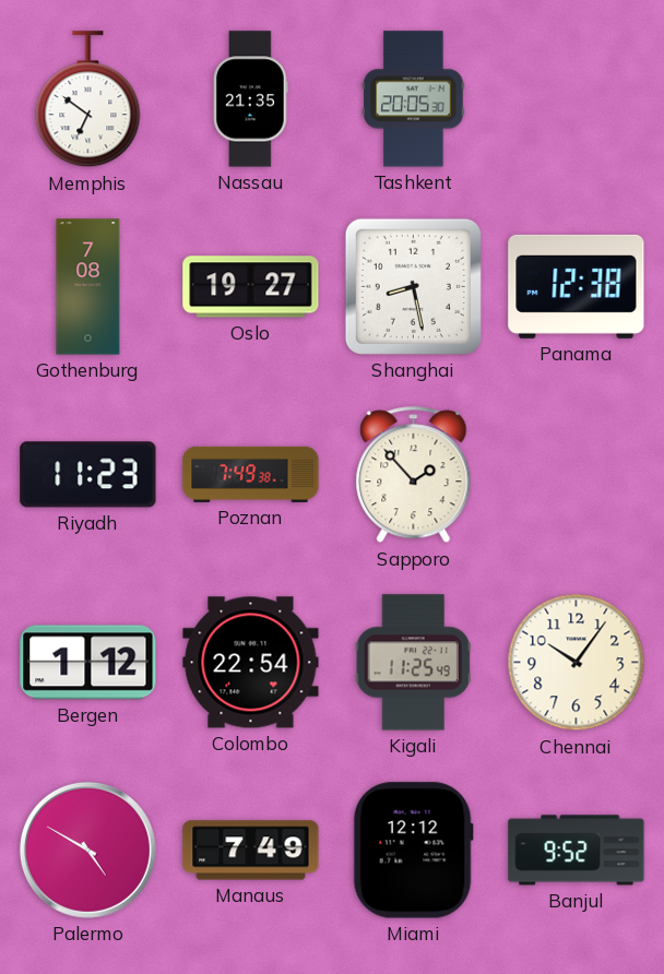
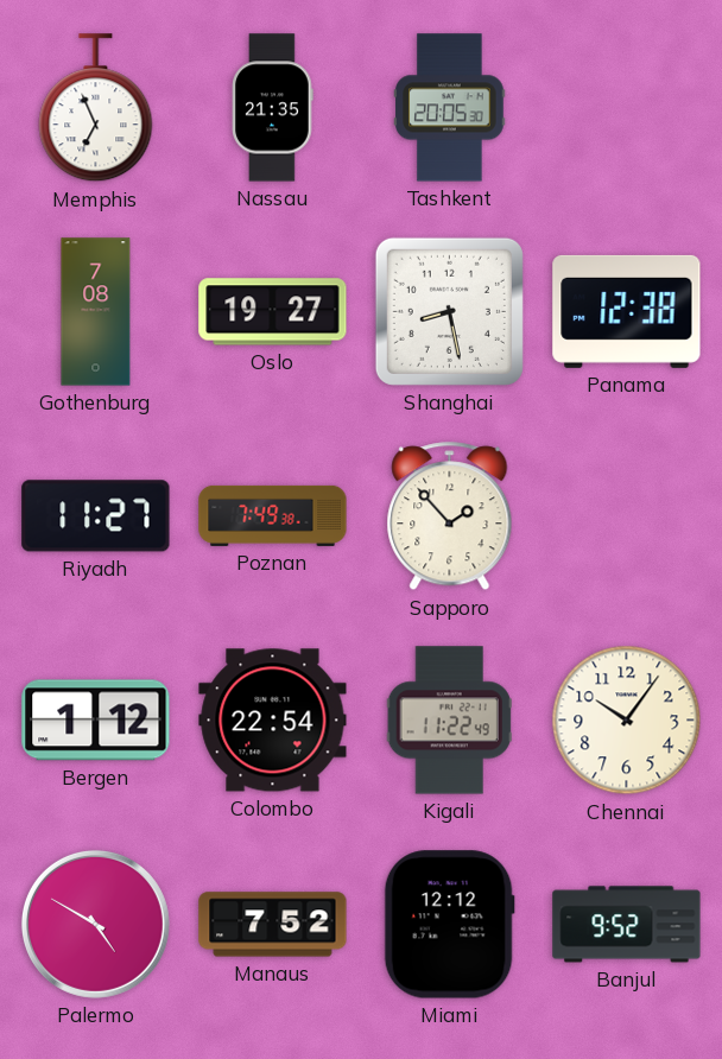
Memphis: 6:51 -> 6:56
Riyadh: 11:23 -> 11:27
Kigali: 11:25 -> 11:22
Manaus: 7:49 -> 7:52
